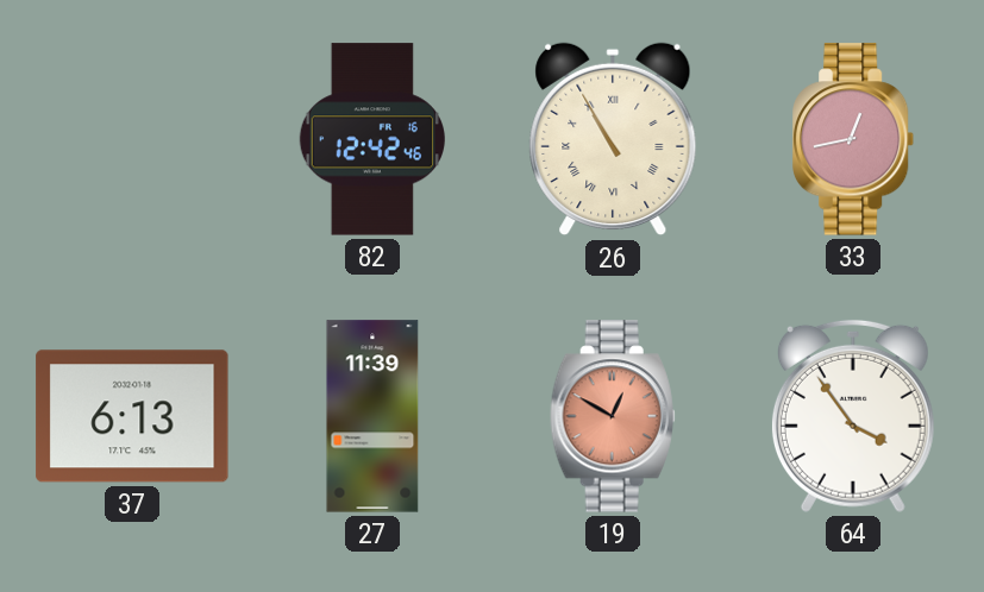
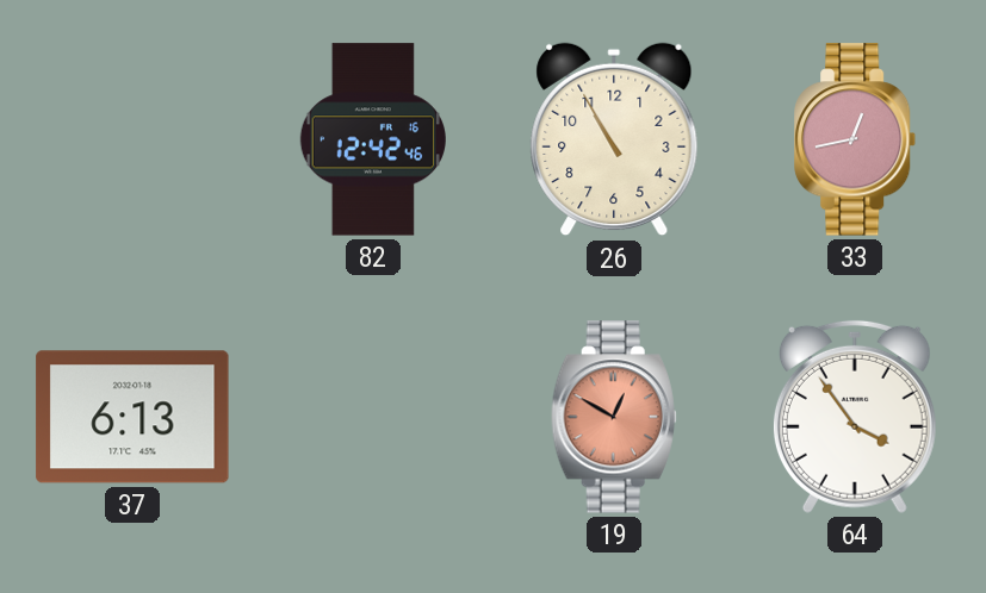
26 numerals: Roman -> Arabic
27: 11:39 -> none
